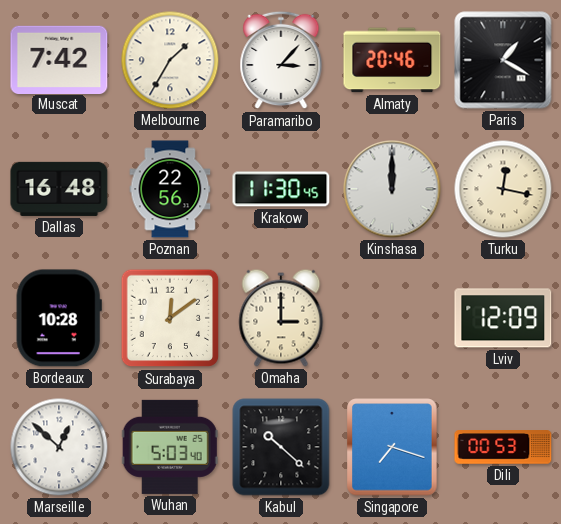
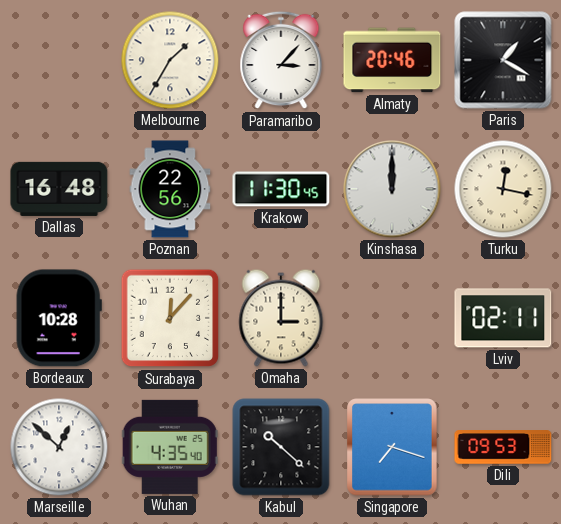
Muscat: 7:42 -> none
Surabaya: 12:09 -> 12:07
Lviv: 12:09 -> 02:11
Wuhan: 5:03 -> 4:35
Dili: 00:53 -> 09:53
